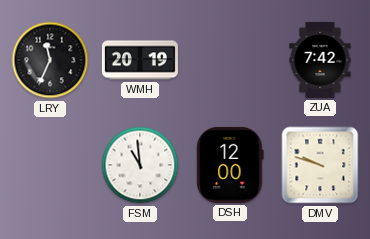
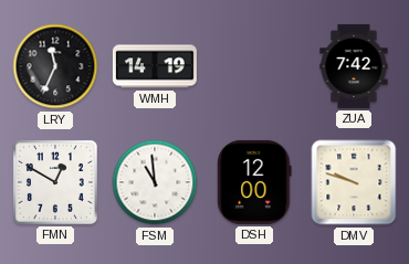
WMH: 20:19 -> 14:19
FMN: none -> 12:50
